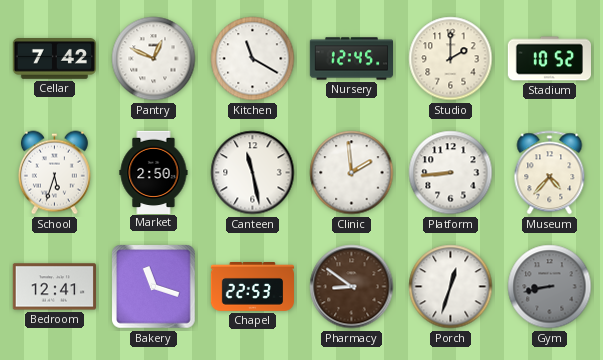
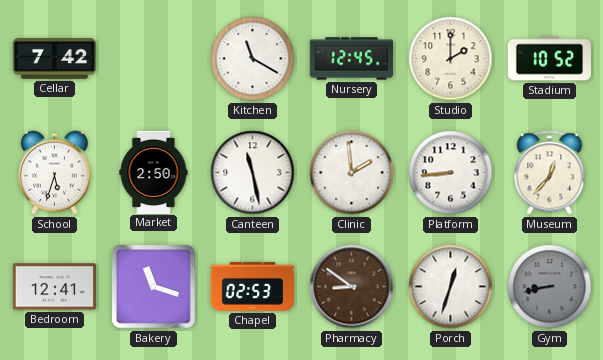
Pantry: 12:49 -> none
Museum: 4:37 -> 12:37
Chapel: 22:53 -> 02:53
